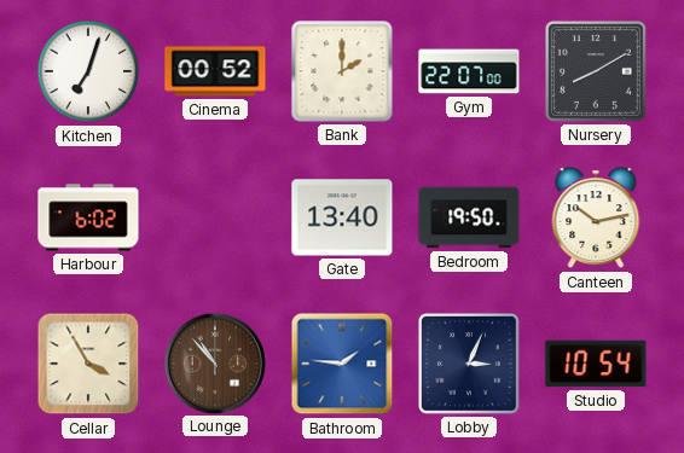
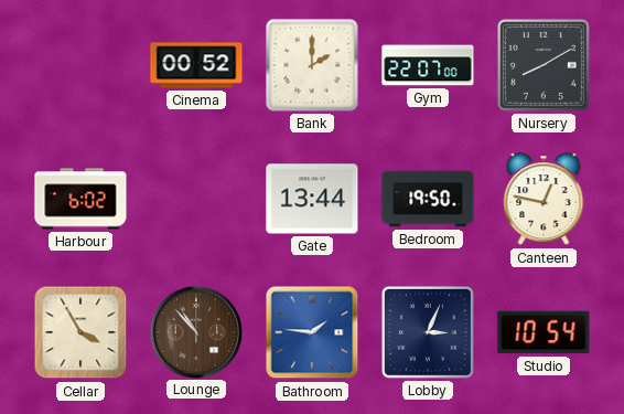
Kitchen: 7:03 -> none
Gate: 13:40 -> 13:44
Canteen: 10:13 -> 12:47
